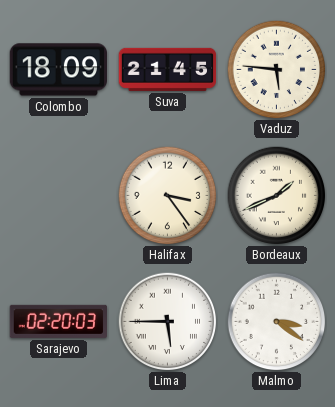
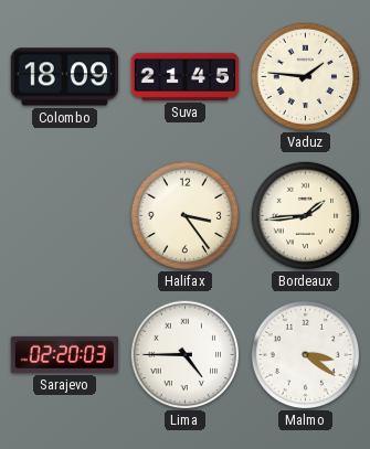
Vaduz: 5:46 -> 1:46
Bordeaux: 1:41 -> 1:44
Lima: 5:45 -> 4:45
